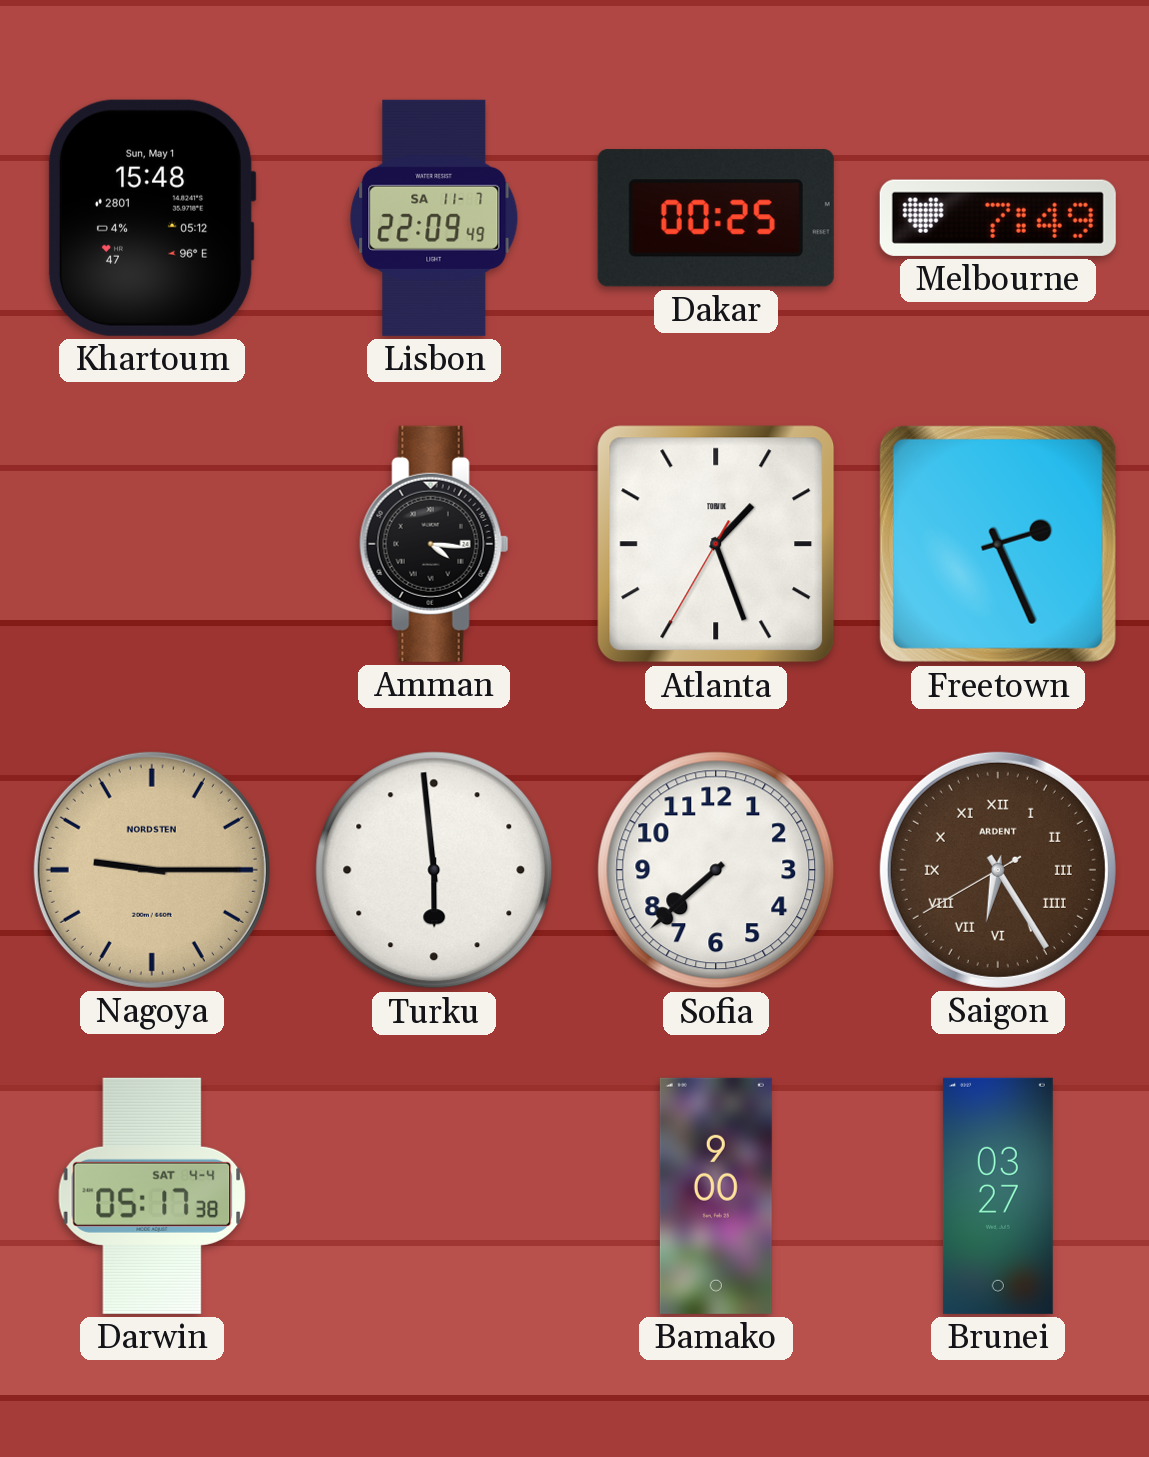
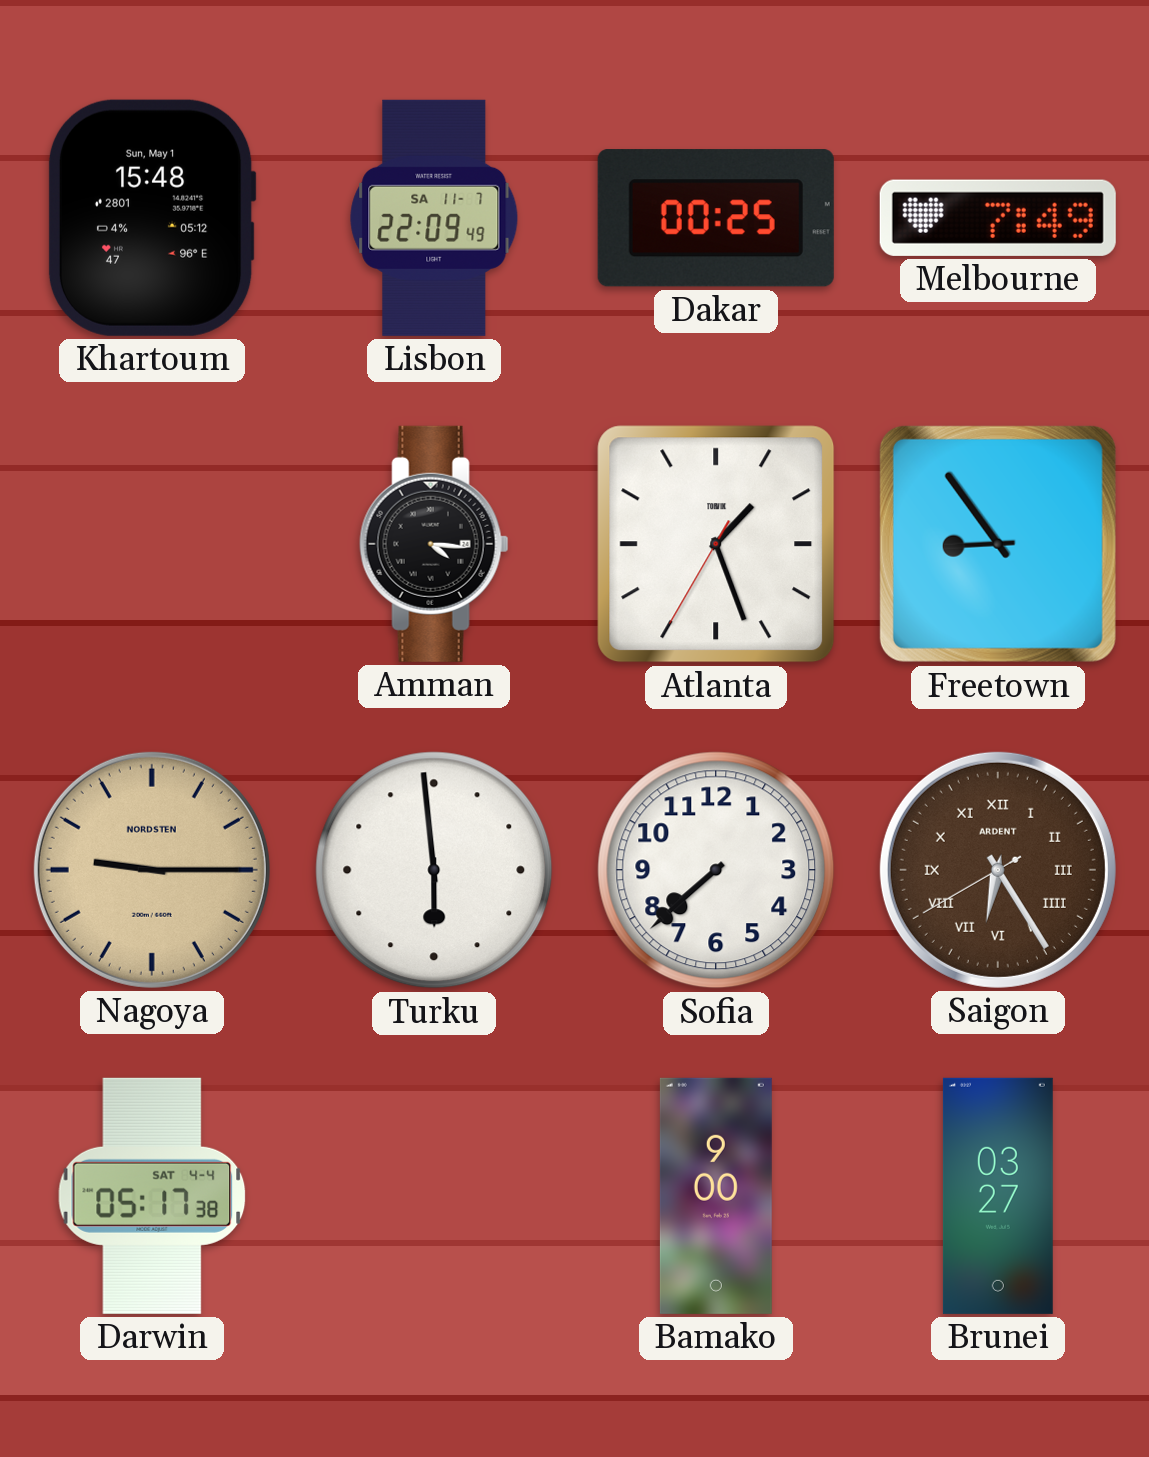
Freetown: 2:26 -> 8:54
